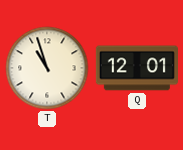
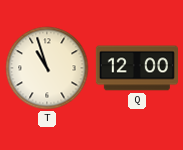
Q: 12:01 -> 12:00
